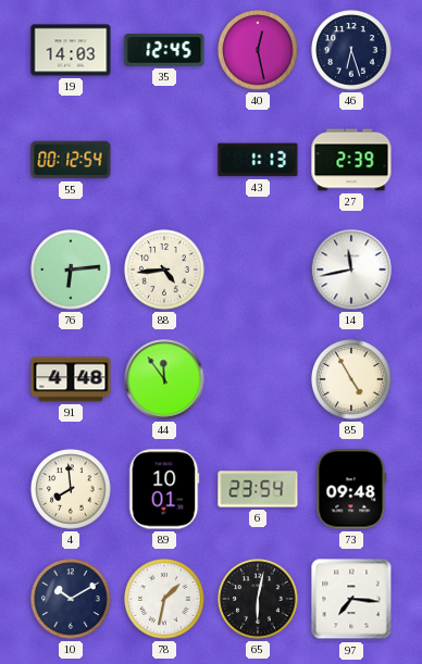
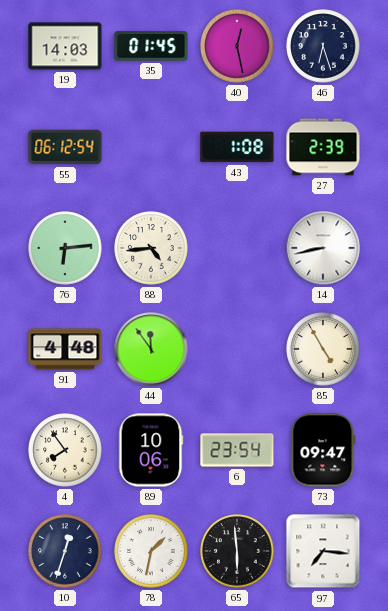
35: 12:45 -> 01:45
55: 00:12 -> 06:12
43: 1:13 -> 1:08
14: 11:43 -> 8:43
4: 7:59 -> 7:54
89: 10:01 -> 10:06
73: 09:48 -> 09:47
10: 10:10 -> 12:33
65: 6:02 -> 5:59
